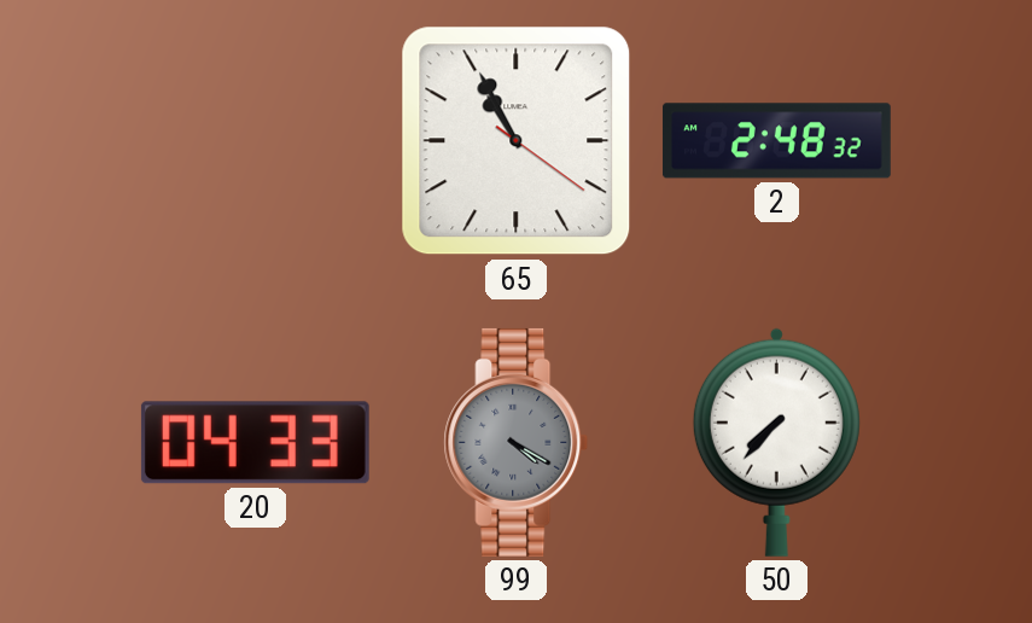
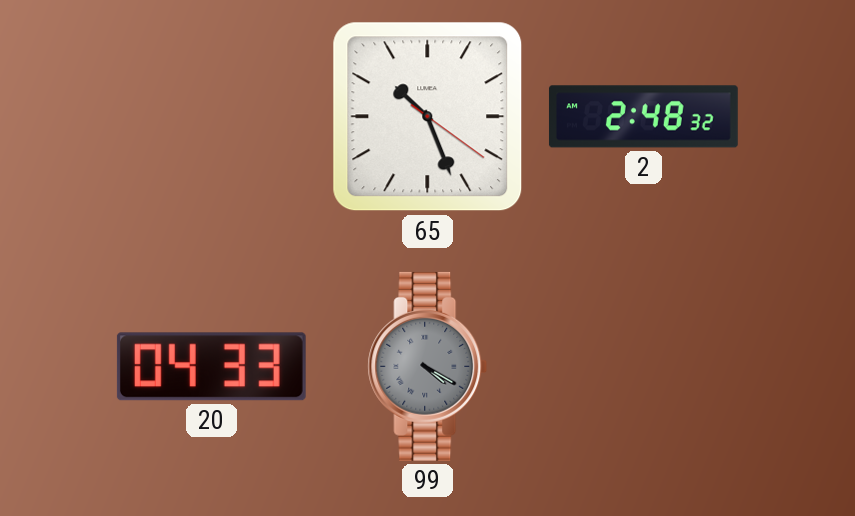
65: 10:55 -> 10:26
50: 7:37 -> none
